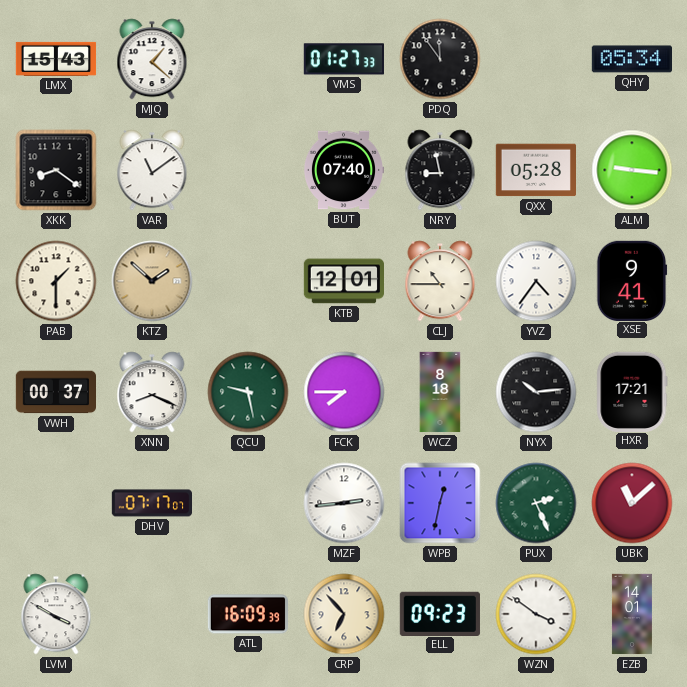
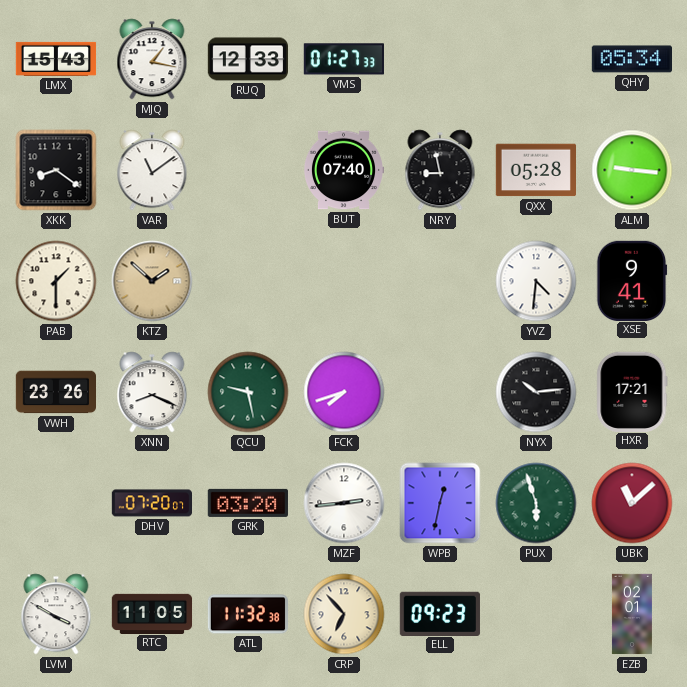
MJQ: 1:22 -> 1:17
RUQ: none -> 12:33
PDQ: 11:54 -> none
KTB: 12:01 -> none
CLJ: 10:45 -> none
YVZ: 4:36 -> 4:31
VWH: 00:37 -> 23:26
FCK: 7:45 -> 7:42
WCZ: 8:18 -> none
DHV: 07:17 -> 07:20
GRK: none -> 03:20
PUX: 2:26 -> 5:57
RTC: none -> 11:05
ATL: 16:09 -> 11:32
WZN: 3:51 -> none
EZB: 14:01 -> 02:01
